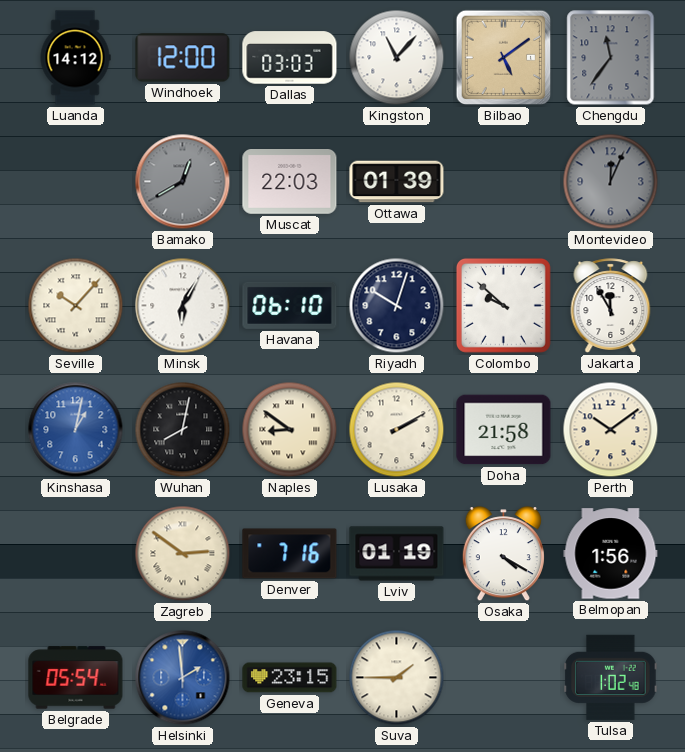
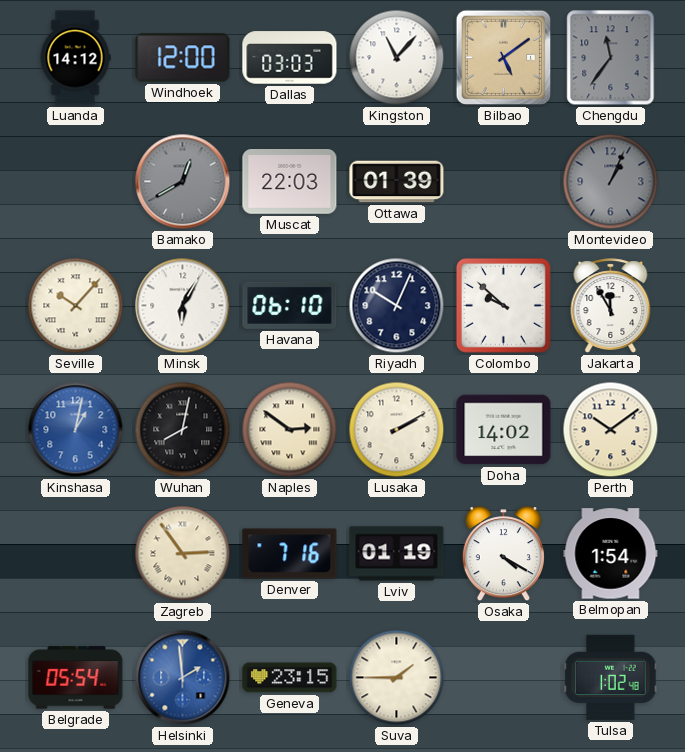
Montevideo: 12:04 -> 1:04
Riyadh: 10:03 -> 10:04
Naples: 8:51 -> 2:51
Doha: 21:58 -> 14:02
Zagreb: 2:51 -> 2:54
Belmopan: 1:56 -> 1:54
